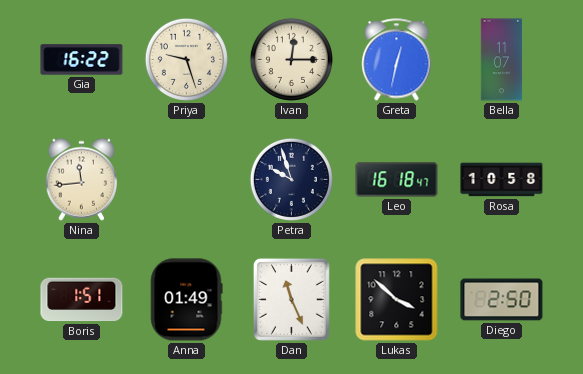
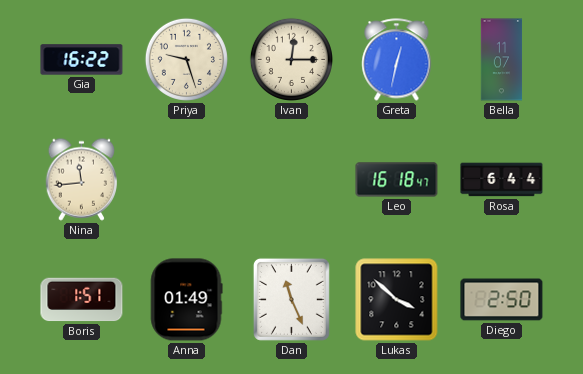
Petra: 9:57 -> none
Rosa: 10:58 -> 6:44
